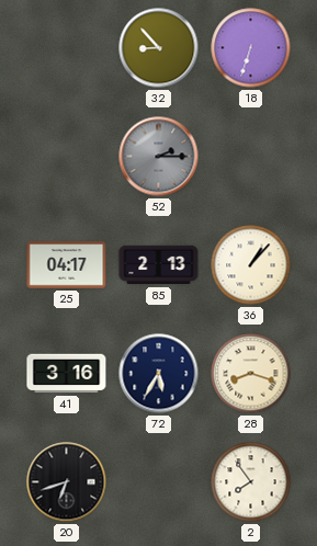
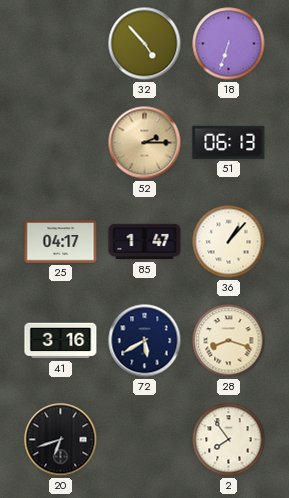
32: 8:53 -> 4:53
52 dial: grey -> champagne
51: none -> 06:13
85: 2:13 -> 1:47
72: 5:35 -> 5:40
